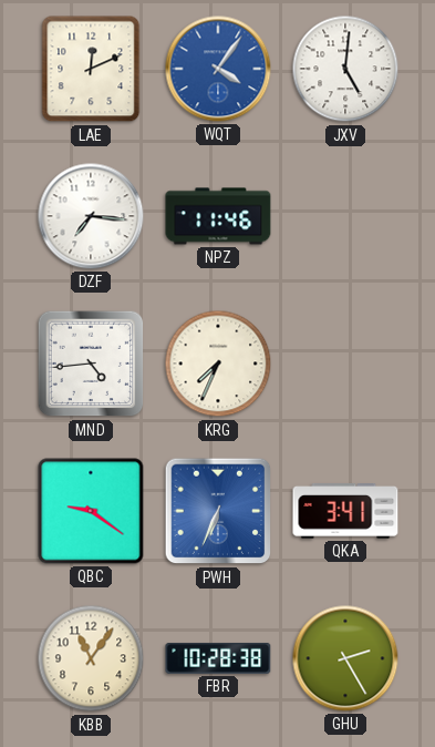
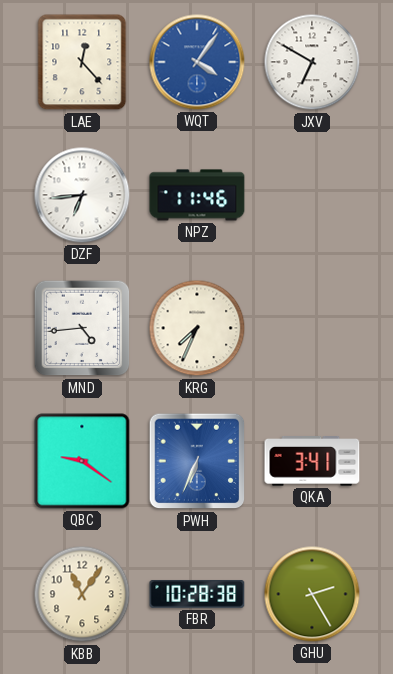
LAE: 12:11 -> 12:23
JXV: 5:01 -> 6:50
DZF: 7:16 -> 6:44
